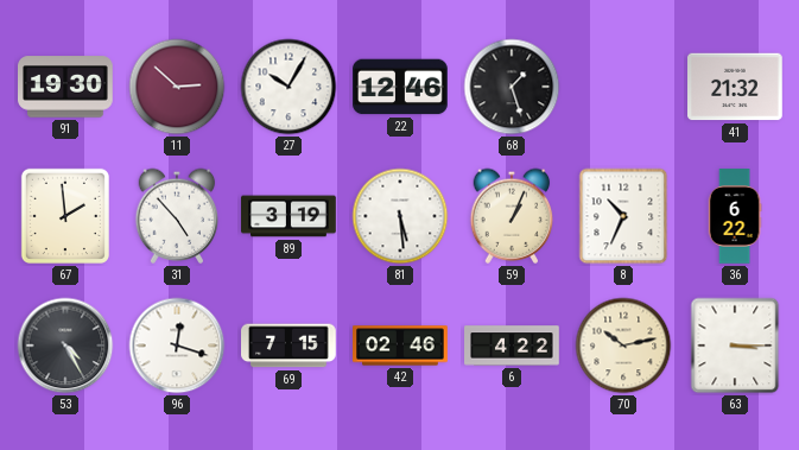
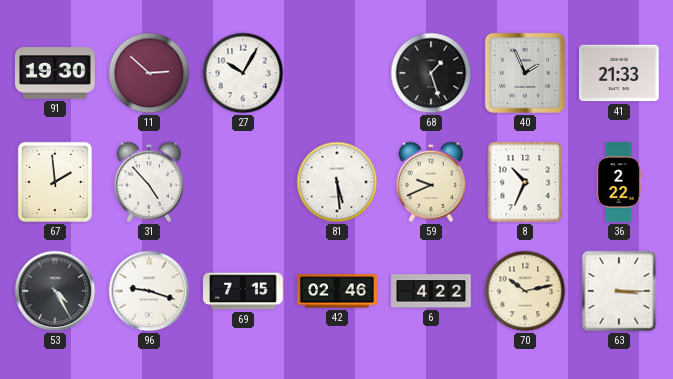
22: 12:46 -> none
40: none -> 1:56
41: 21:32 -> 21:33
89: 3:19 -> none
59: 1:04 -> 9:41
36: 6:22 -> 2:22
96: 12:18 -> 9:18
